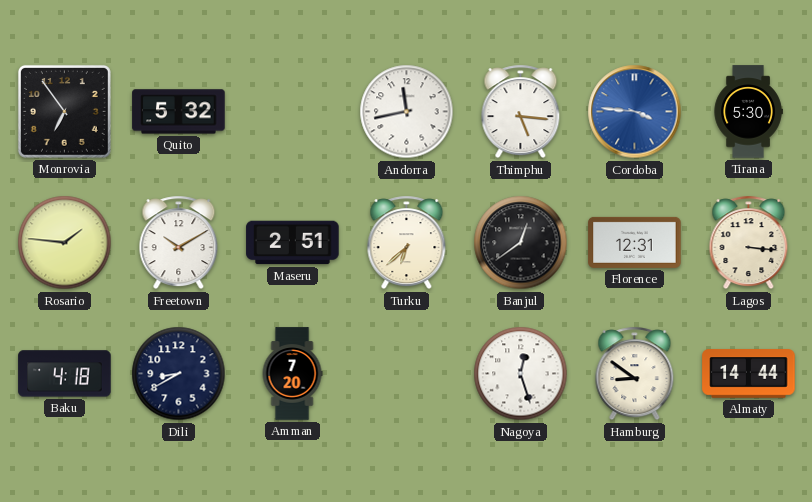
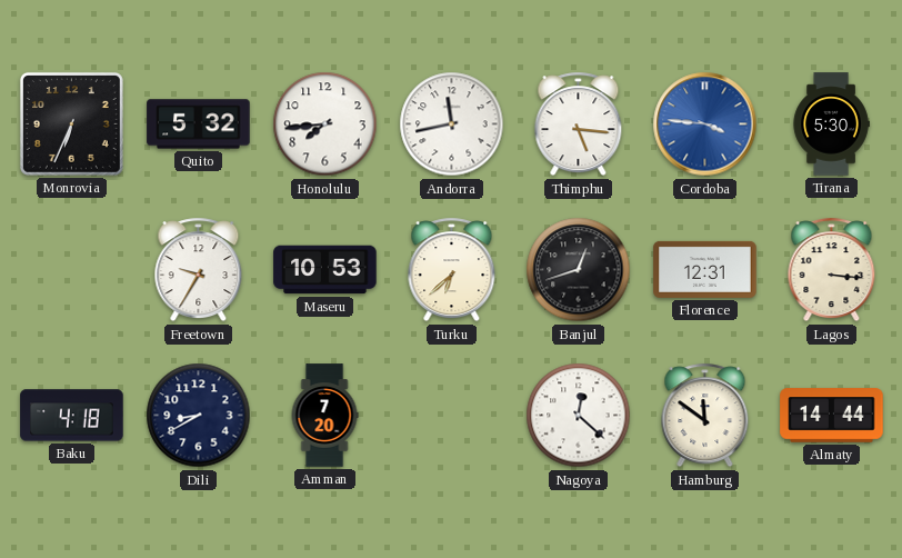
Monrovia: 6:54 -> 6:34
Honolulu: none -> 7:44
Rosario: 1:46 -> none
Freetown: 10:10 -> 9:35
Maseru: 2:51 -> 10:53
Banjul: 12:39 -> 12:42
Nagoya: 12:27 -> 12:22
Hamburg: 8:51 -> 11:51
